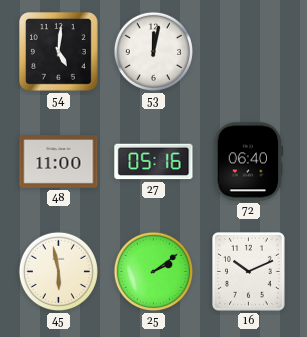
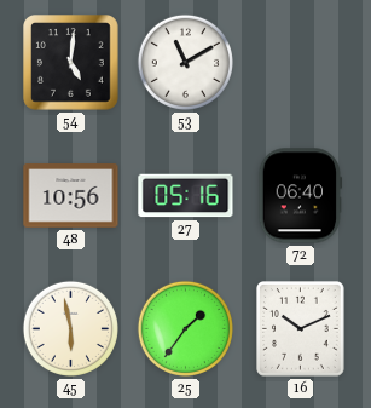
53: 12:02 -> 11:10
48: 11:00 -> 10:56
25: 2:09 -> 1:36
